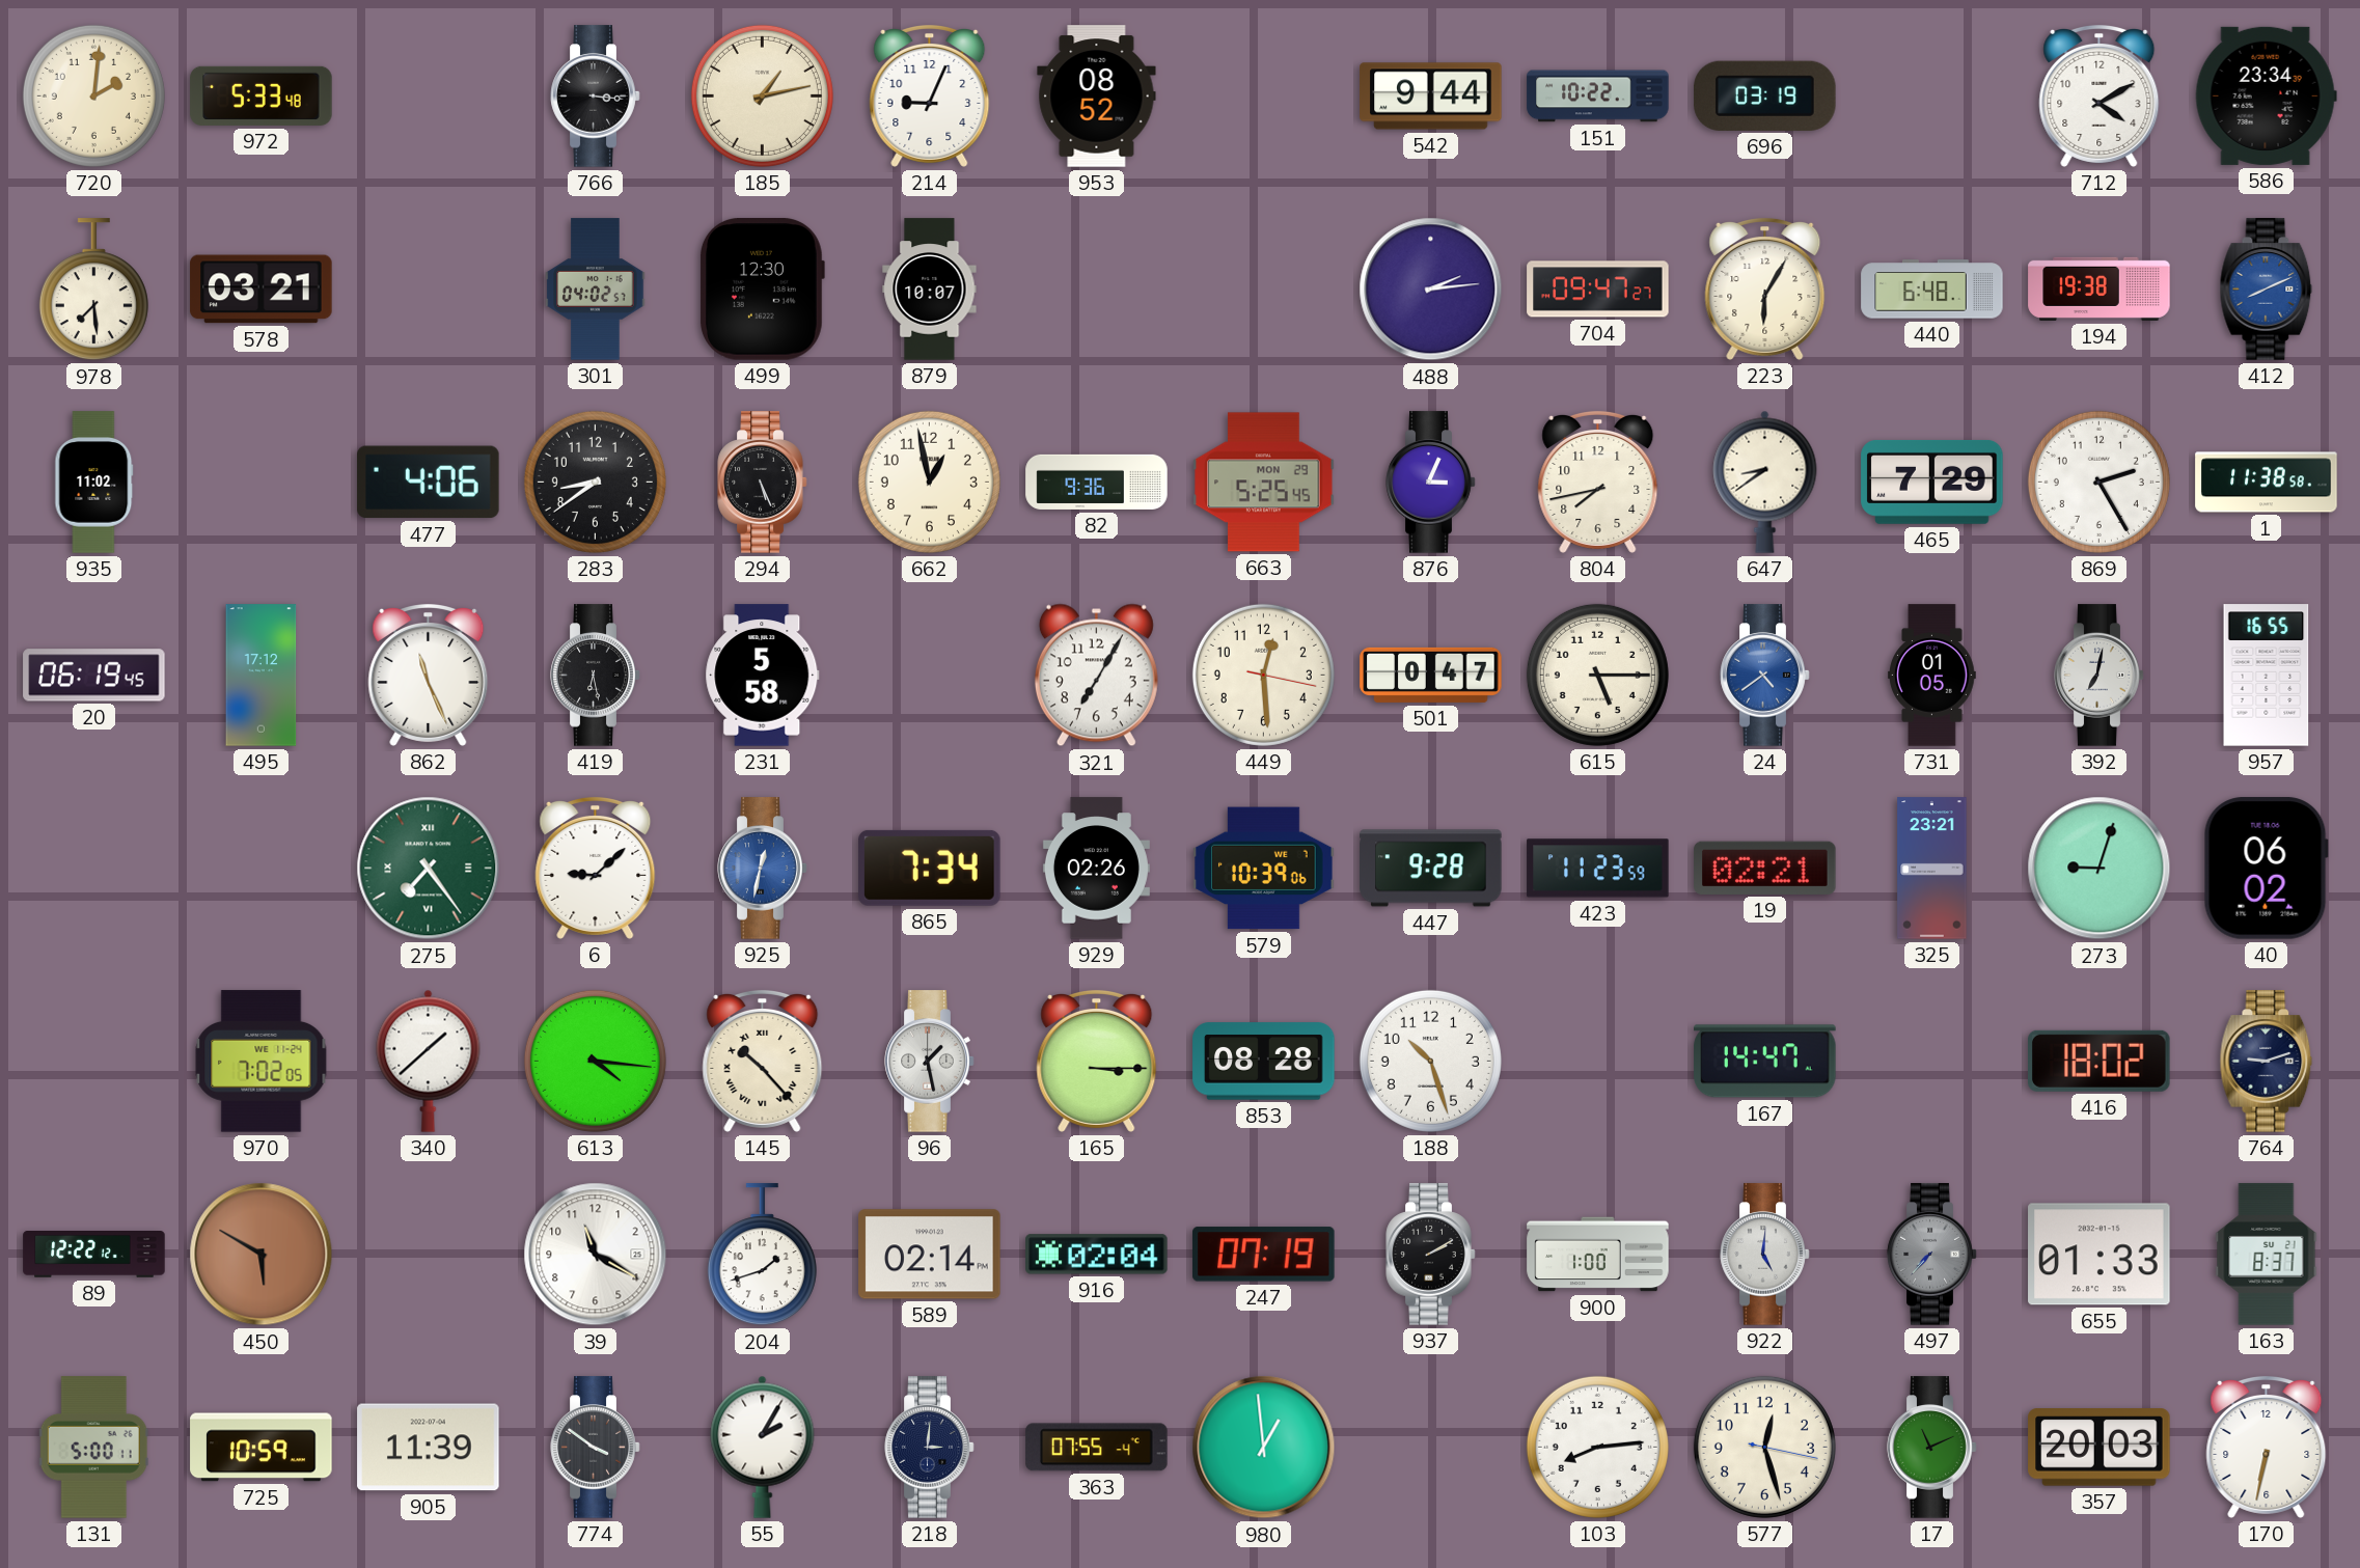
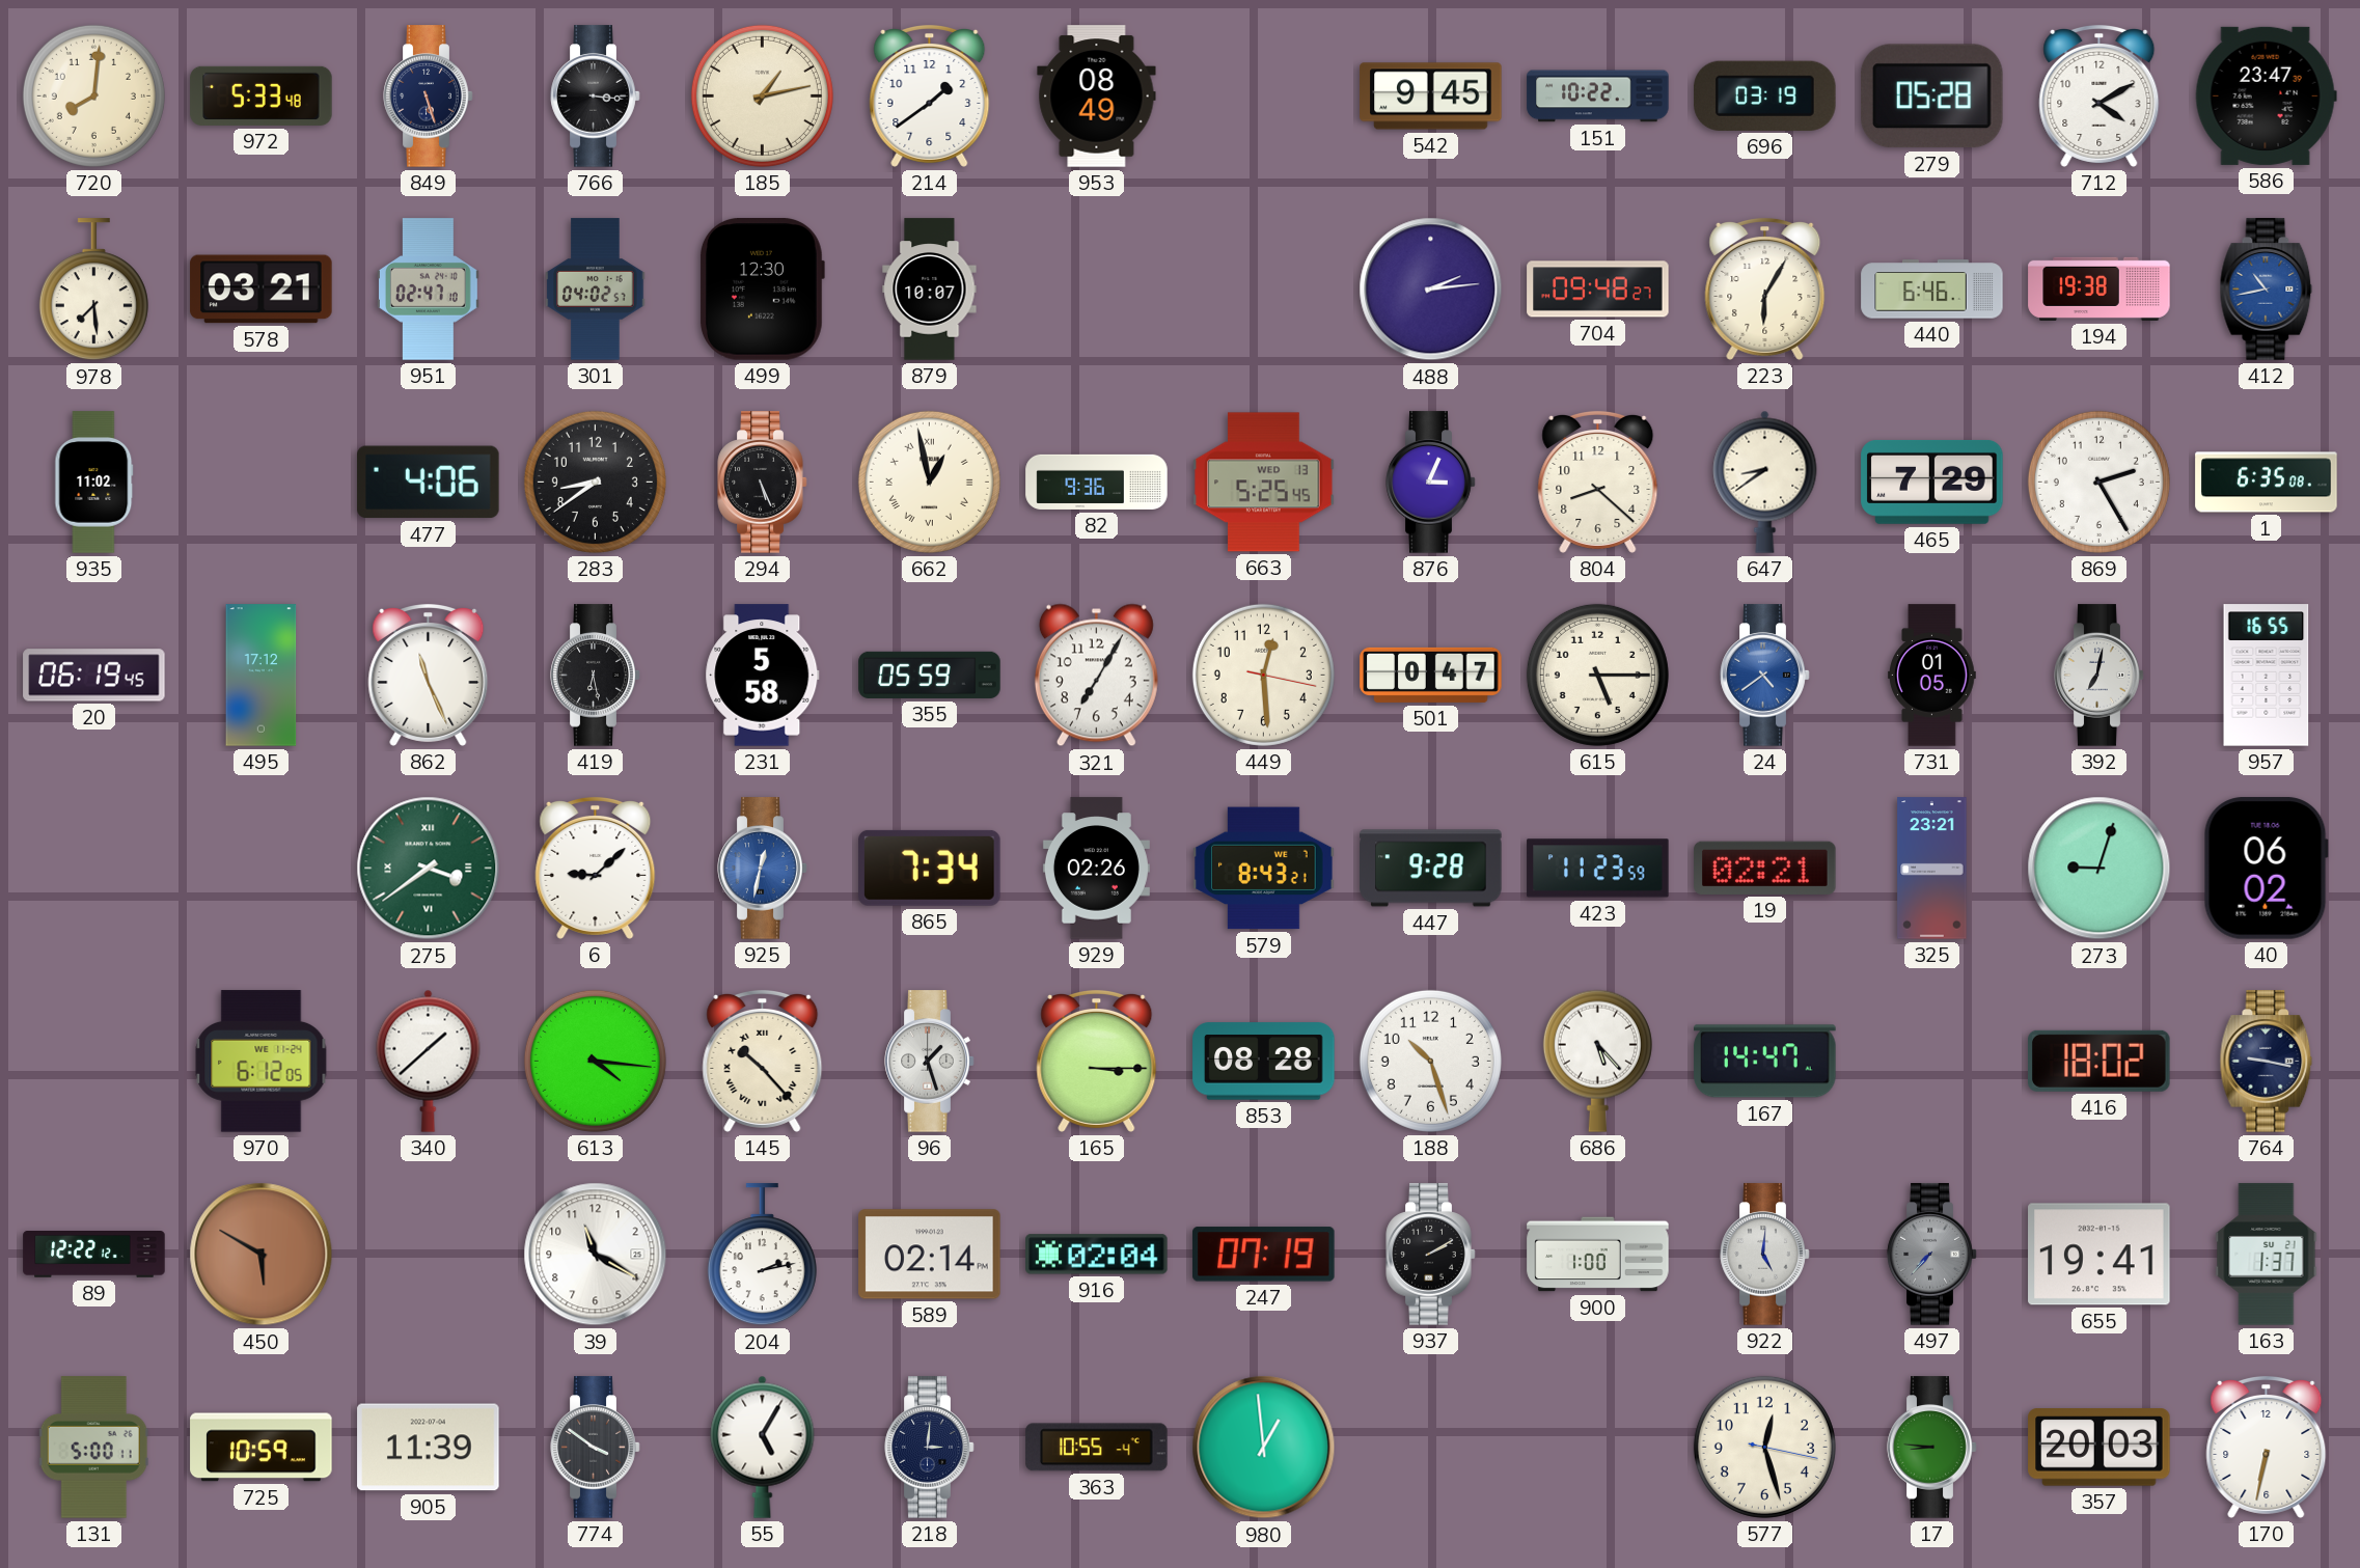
720: 2:01 -> 8:01
849: none -> 5:27
214: 9:04 -> 1:39
953: 08:52 -> 08:49
542: 9:44 -> 9:45
279: none -> 05:28
586: 23:34 -> 23:47
951: none -> 02:47
704: 09:47 -> 09:48
440: 6:48 -> 6:46
412: 8:11 -> 10:43
662 numerals: Arabic -> Roman
663 date: MON 29 -> WED 13
804: 7:43 -> 8:22
1: 11:38 -> 6:35
355: none -> 05:59
275: 7:24 -> 3:39
579: 10:39 -> 8:43
970: 7:02 -> 6:12
96: 1:28 -> 1:27
686: none -> 5:23
764: 9:12 -> 9:17
204: 1:42 -> 2:13
655: 01:33 -> 19:41
163: 8:37 -> 1:37
55: 2:05 -> 5:05
363: 07:55 -> 10:55
103: 8:14 -> none
17: 11:11 -> 8:46
